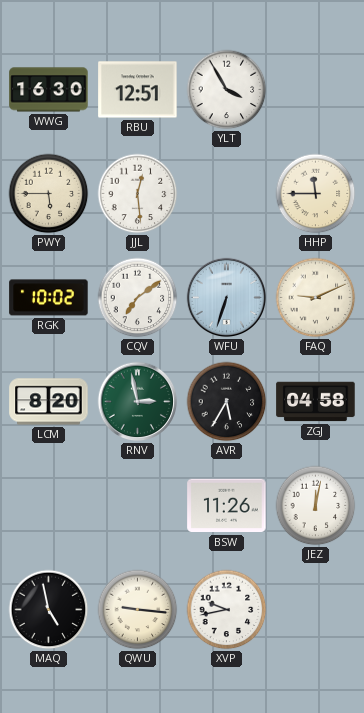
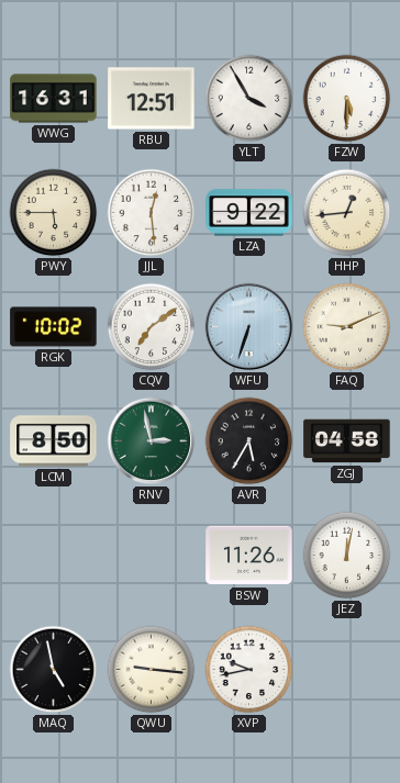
WWG: 16:30 -> 16:31
FZW: none -> 5:30
LZA: none -> 9:22
HHP: 11:45 -> 12:44
LCM: 8:20 -> 8:50
